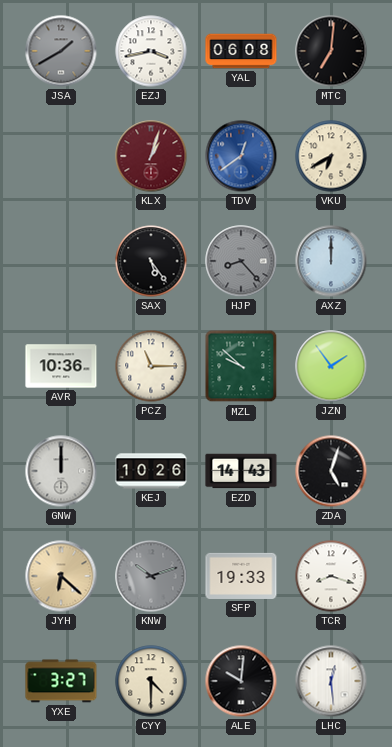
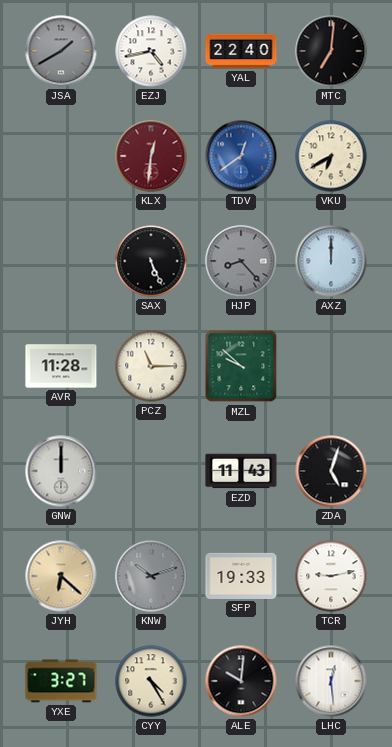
EZJ: 3:43 -> 4:43
YAL: 06:08 -> 22:40
KLX: 1:03 -> 12:31
SAX: 5:24 -> 5:26
AVR: 10:36 -> 11:28
JZN: 1:54 -> none
KEJ: 10:26 -> none
EZD: 14:43 -> 11:43
TCR: 8:18 -> 9:13
CYY: 4:30 -> 4:25
